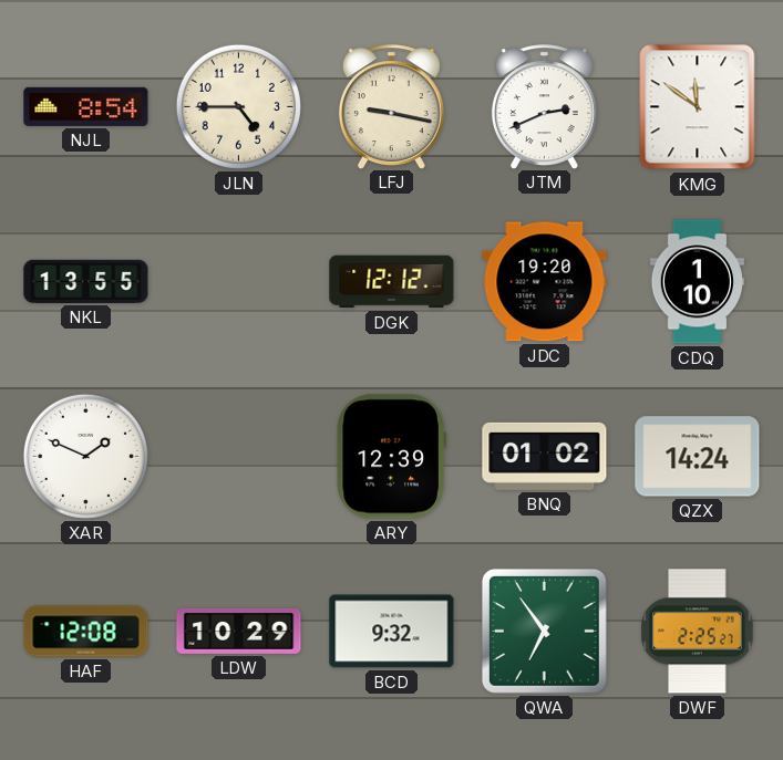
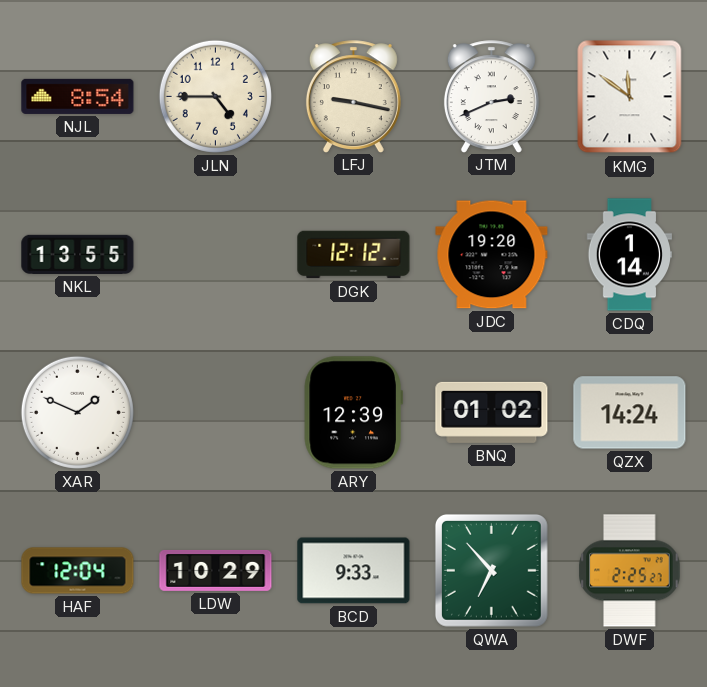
CDQ: 1:10 -> 1:14
HAF: 12:08 -> 12:04
BCD: 9:32 -> 9:33
QWA: 6:54 -> 6:53
